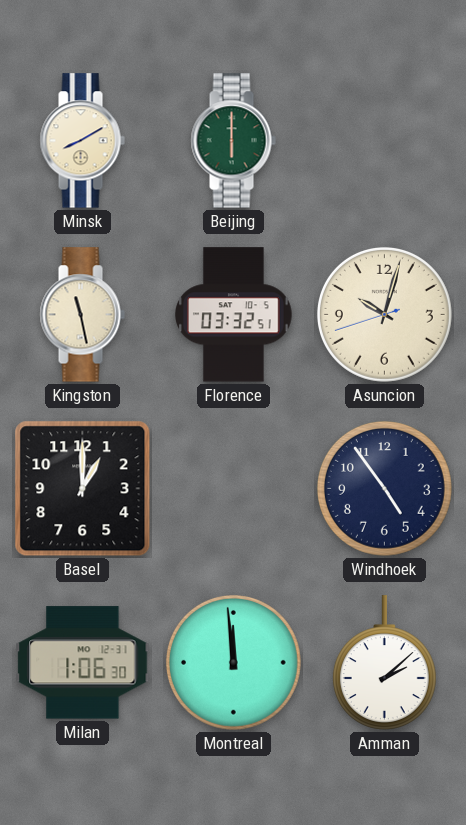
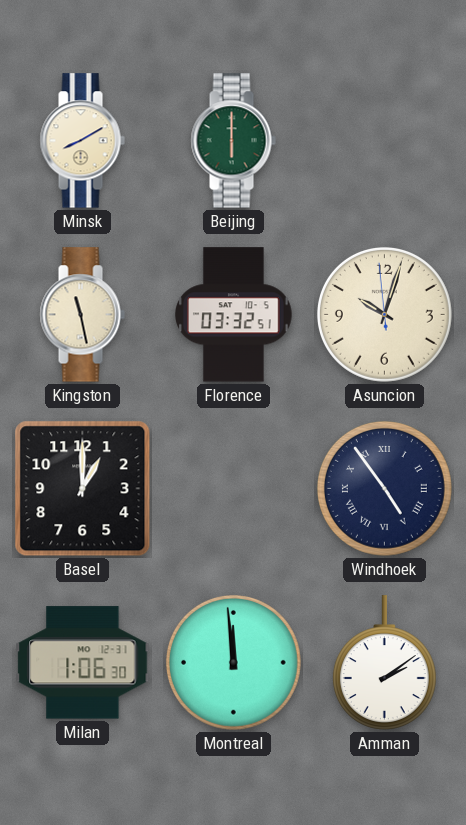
Asuncion: 10:02:42 -> 10:02:59
Windhoek numerals: Arabic -> Roman
Amman: 2:08 -> 2:09
